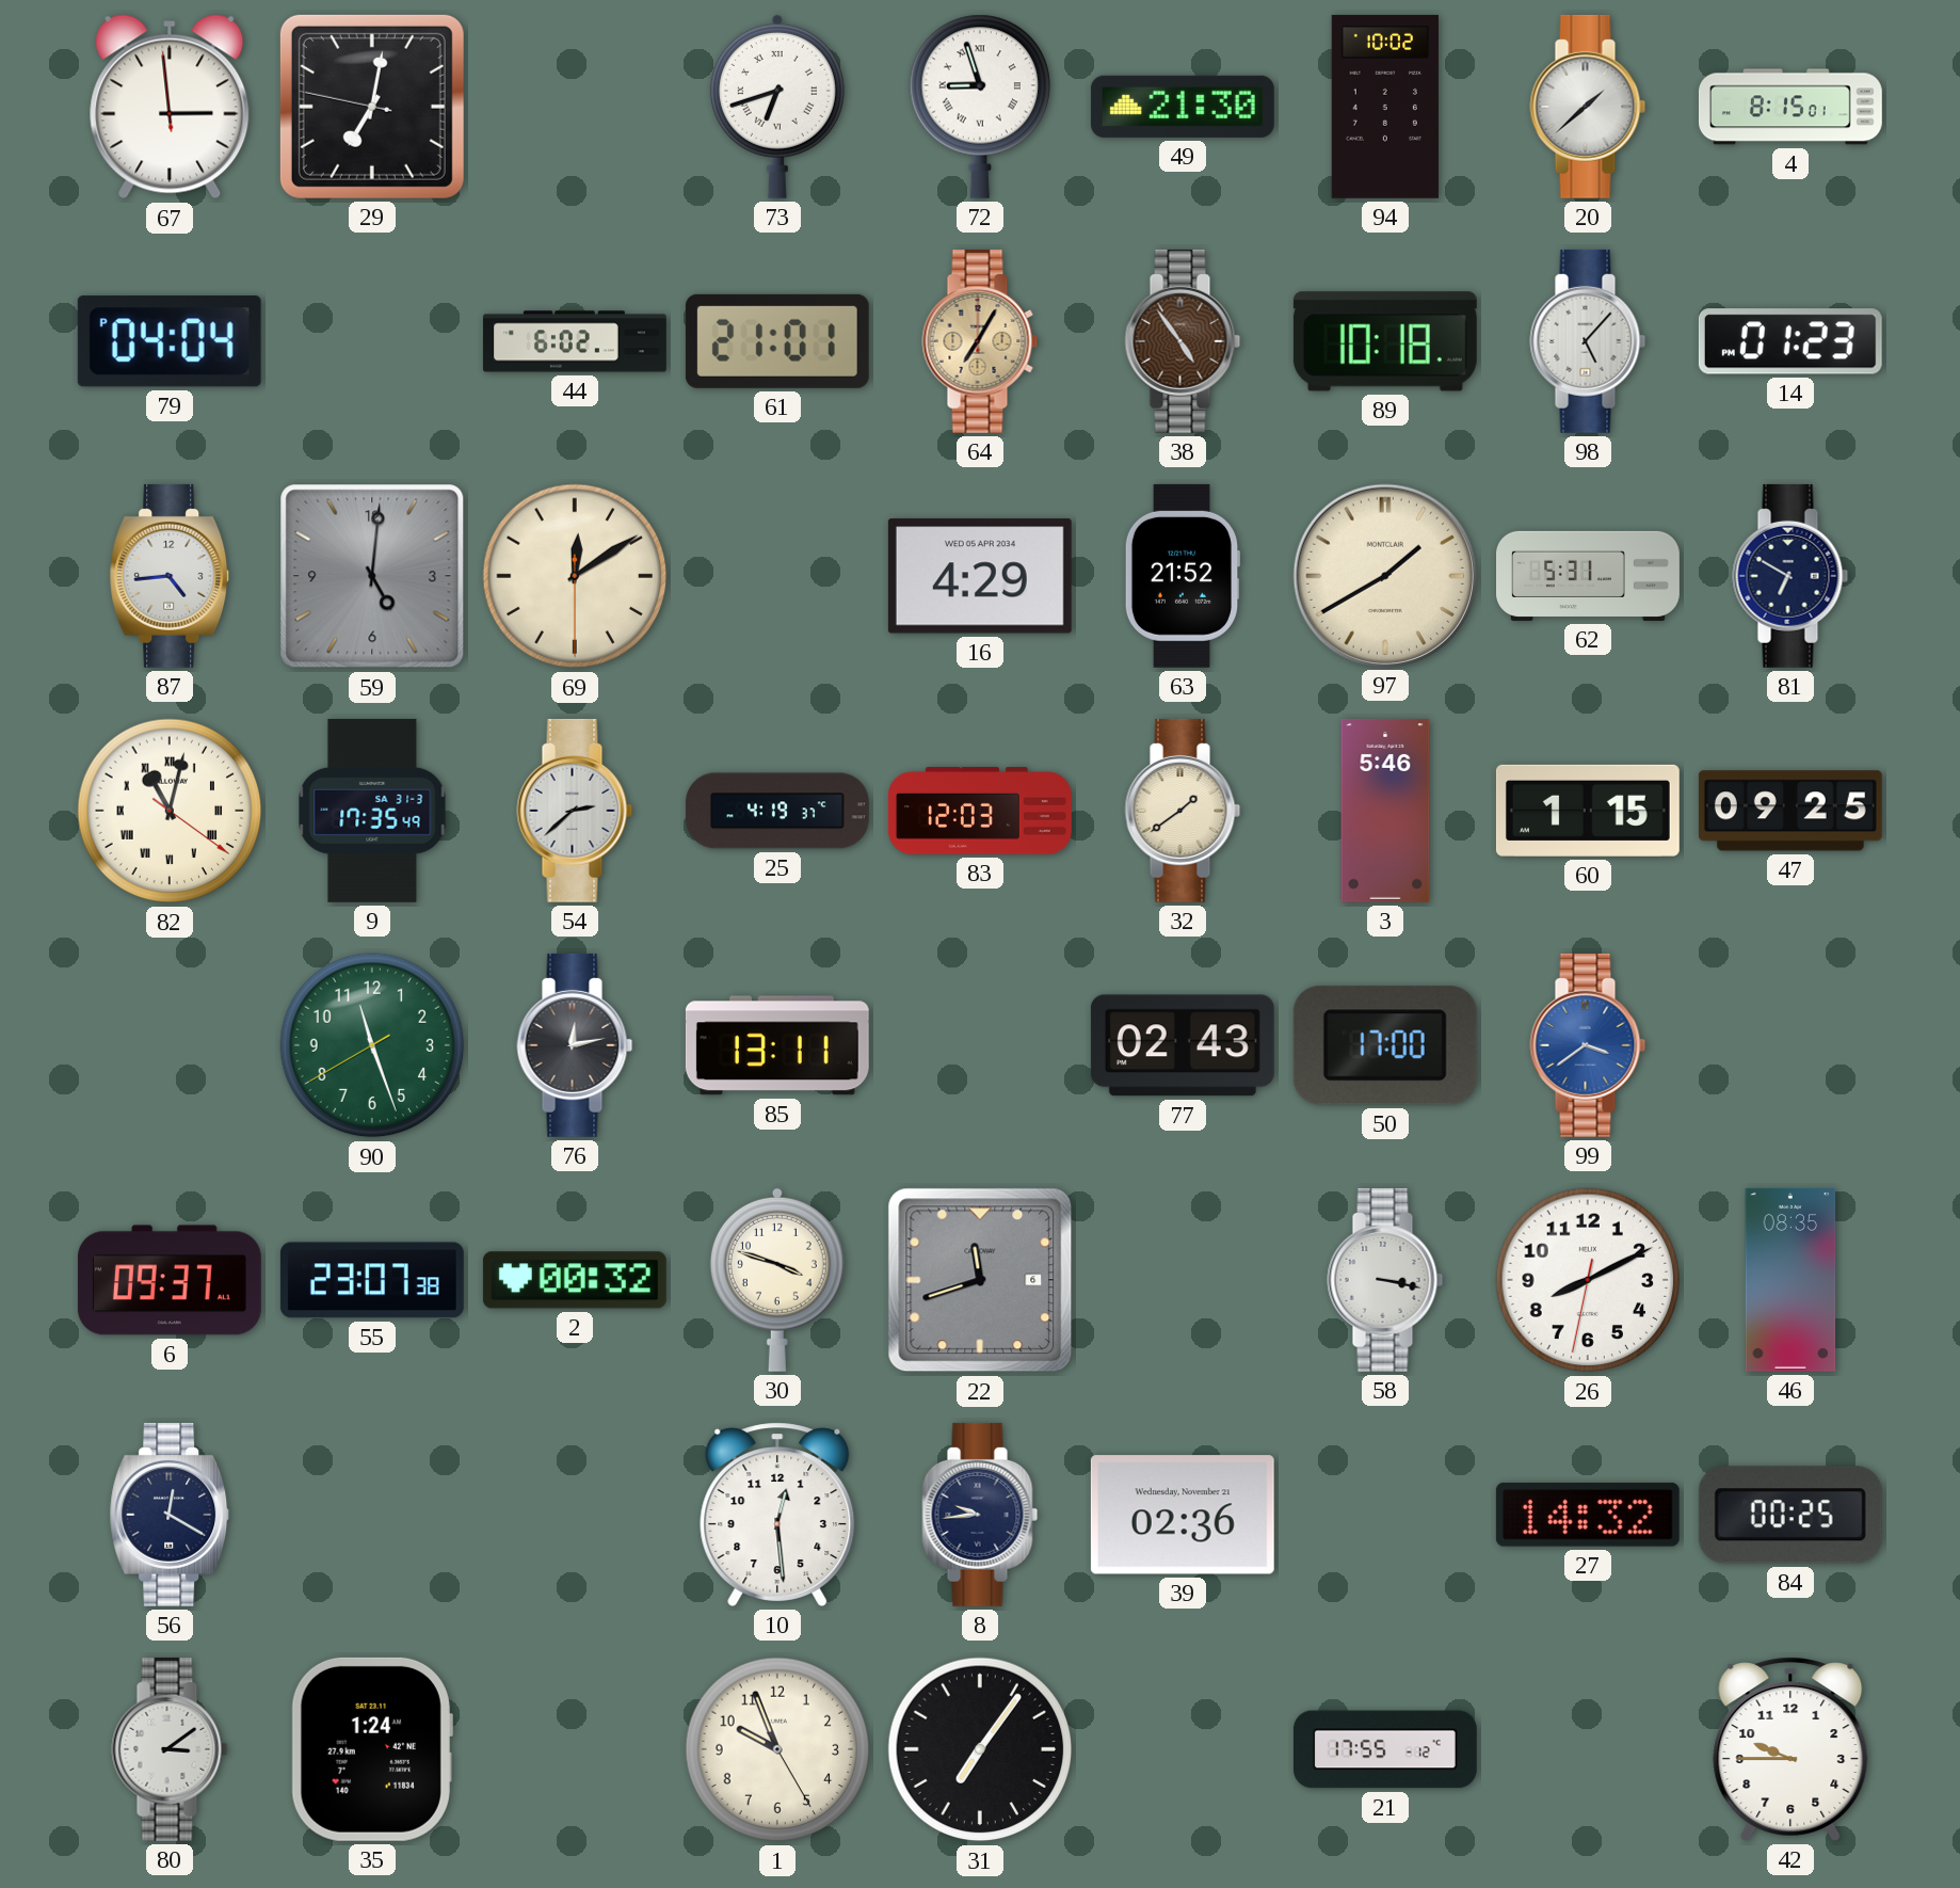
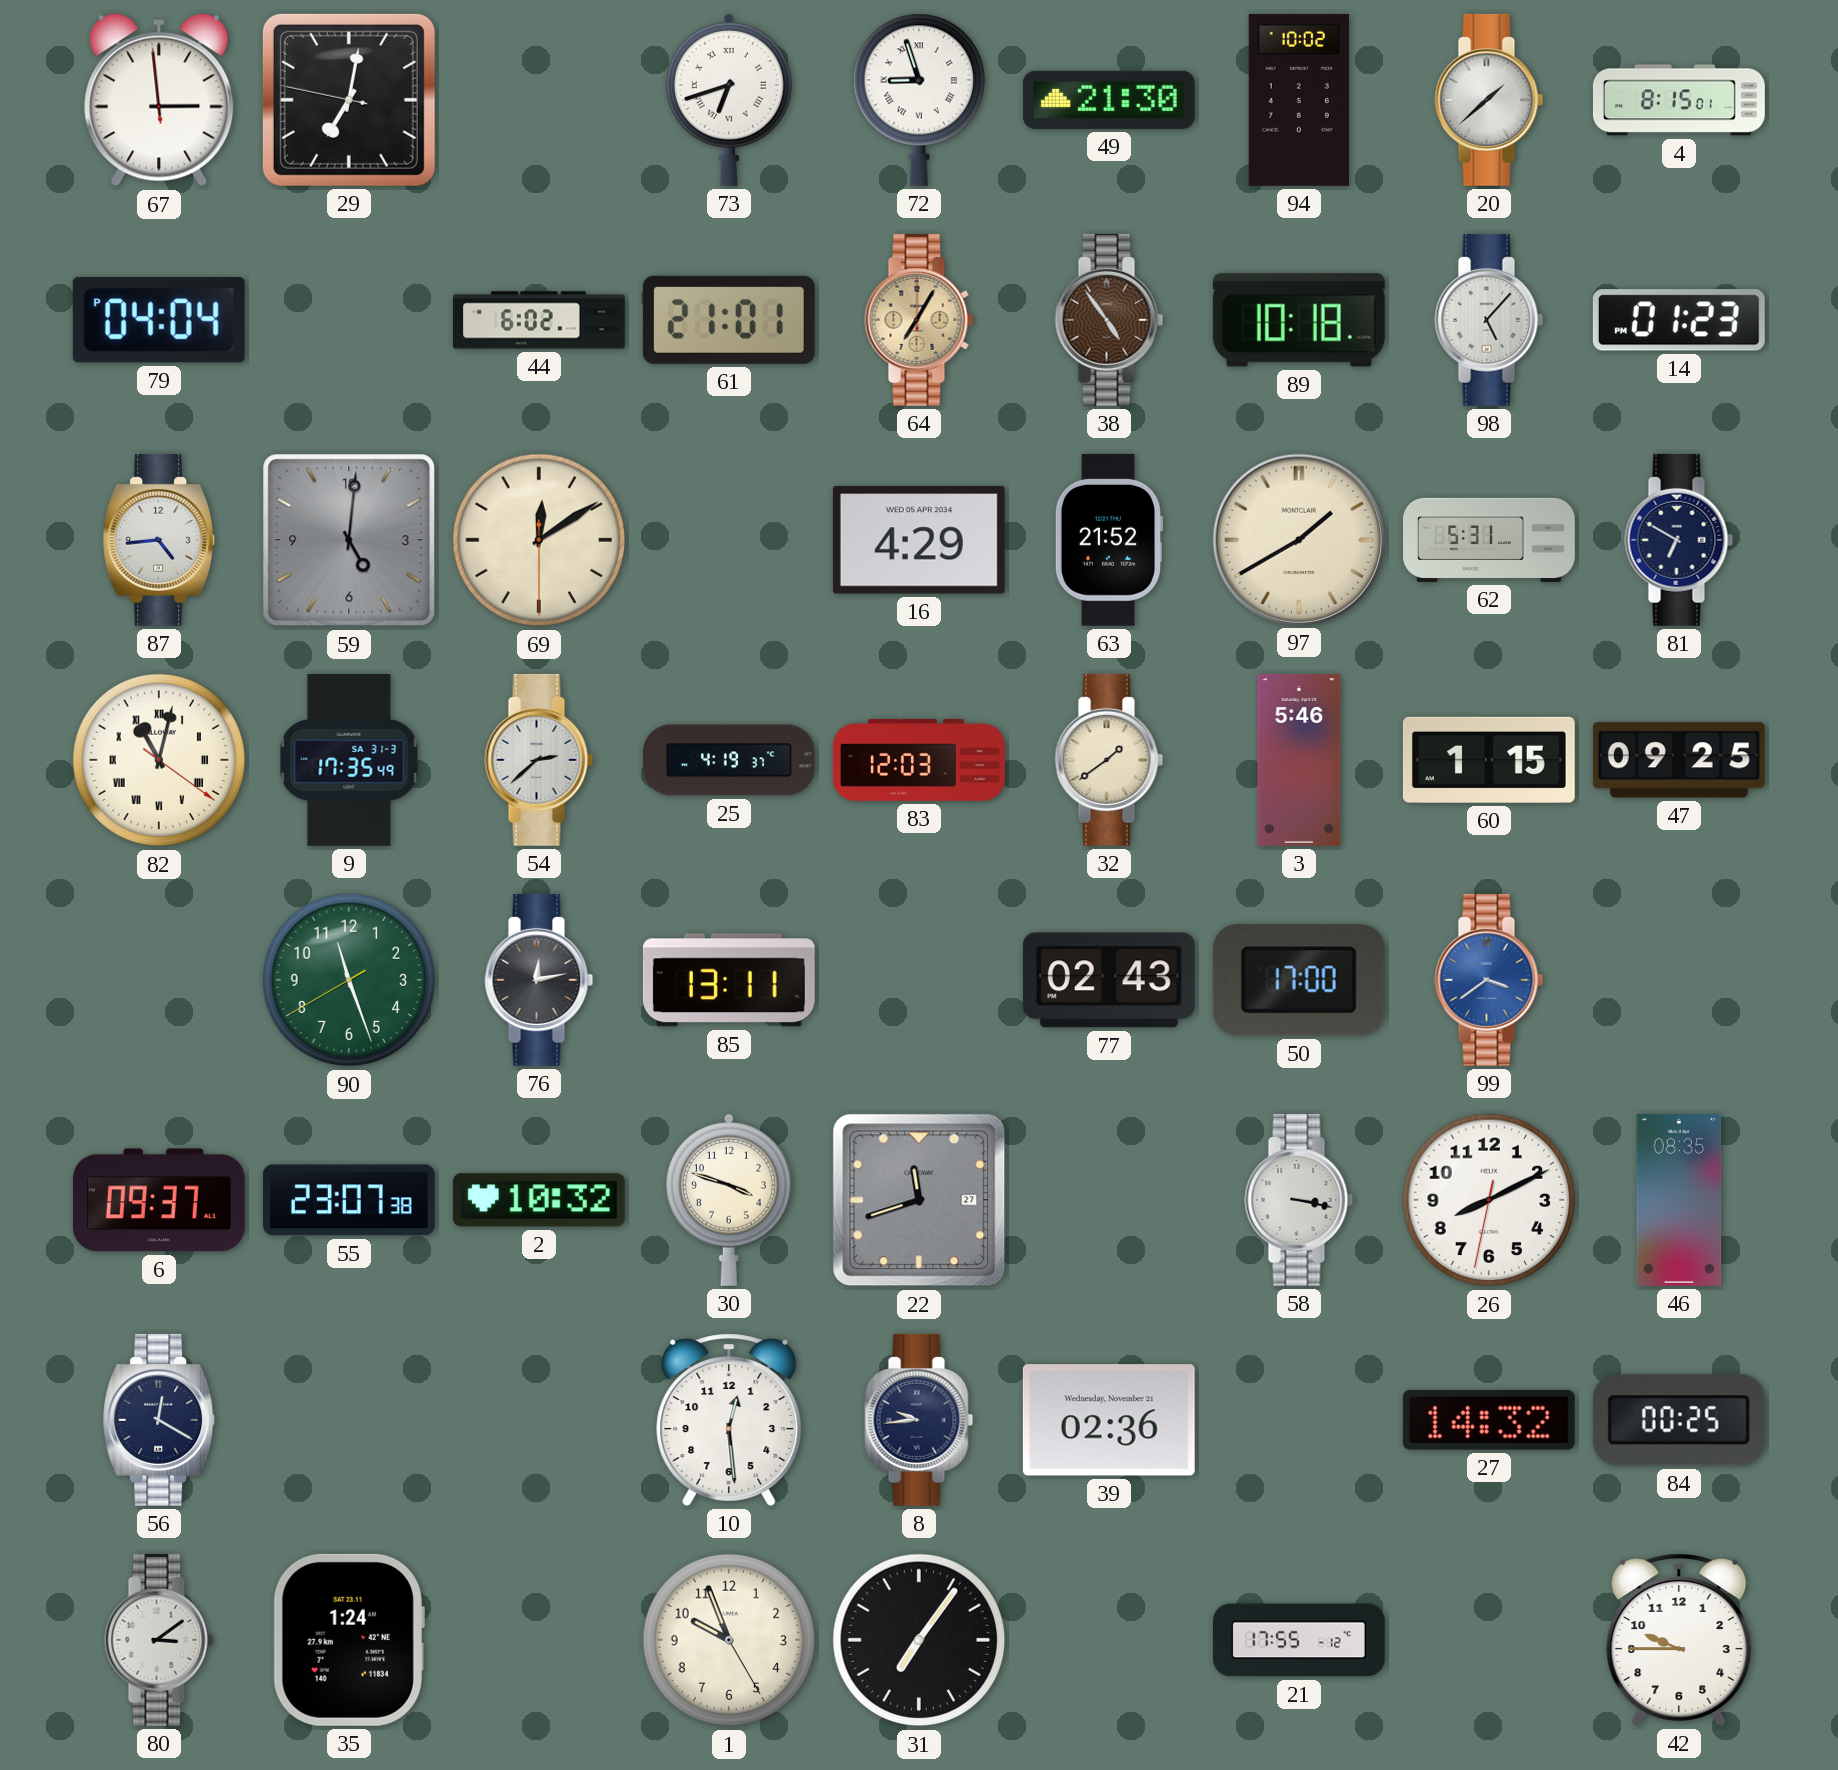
2: 00:32 -> 10:32
22 date: 6 -> 27
